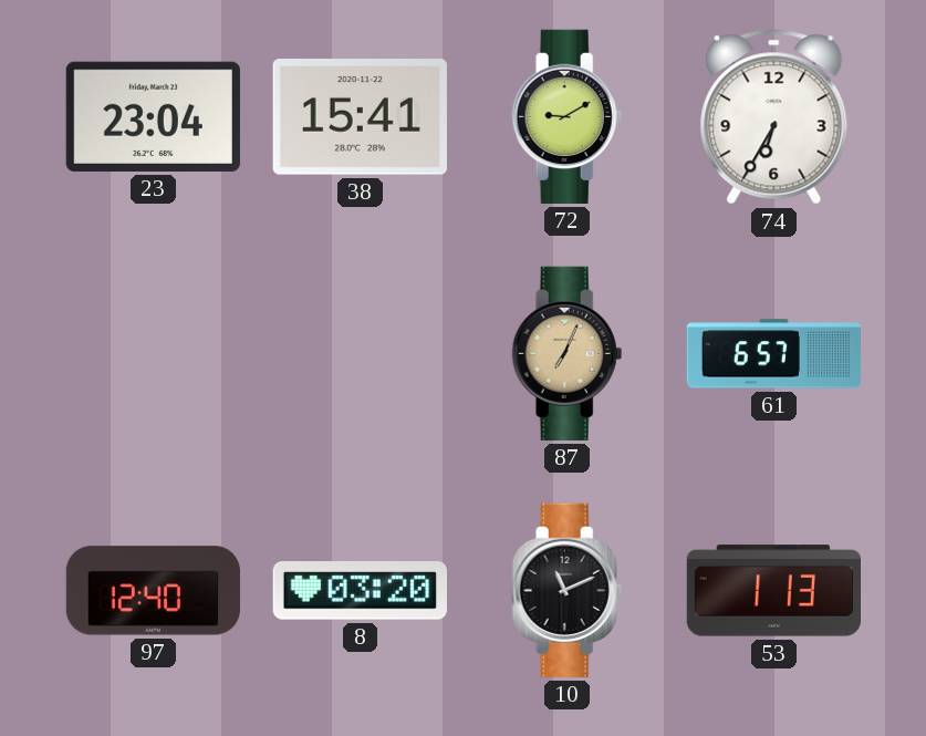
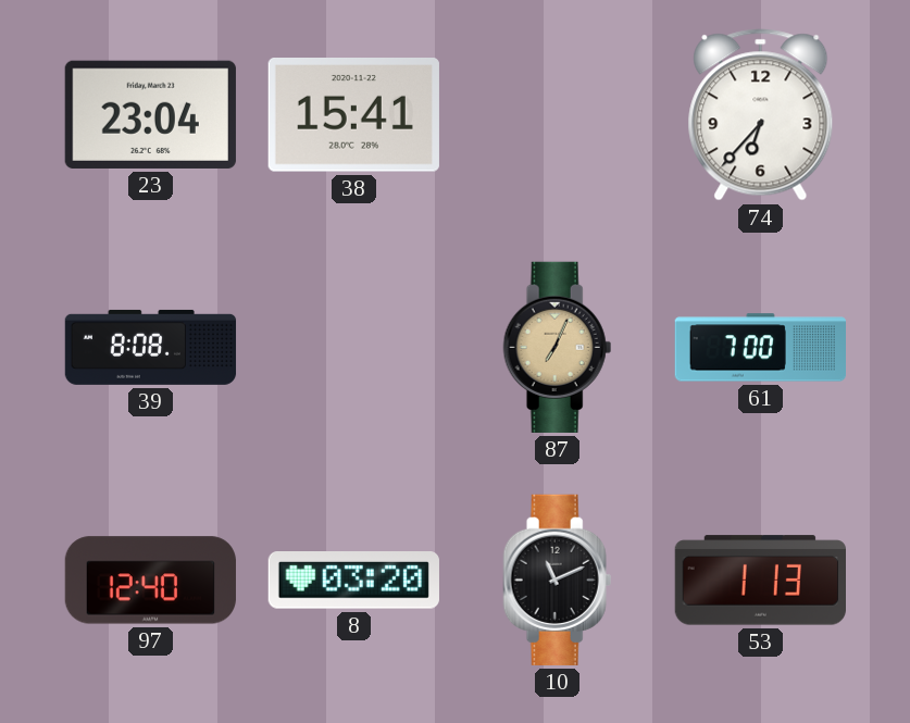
72: 9:10 -> none
74: 6:35 -> 6:37
39: none -> 8:08
61: 6:57 -> 7:00
